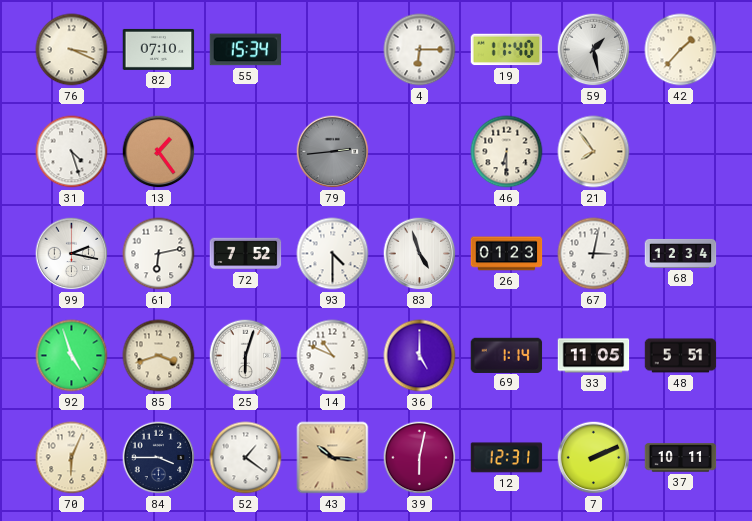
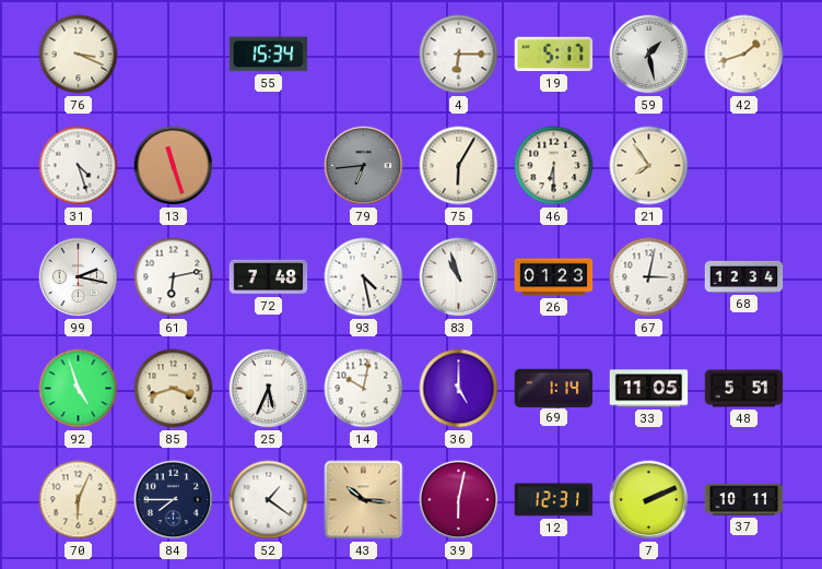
82: 07:10 -> none
19: 11:40 -> 5:17
42: 1:37 -> 1:42
13: 1:24 -> 11:27
79: 2:44 -> 6:44
75: none -> 6:05
72: 7:52 -> 7:48
93: 4:30 -> 4:28
83: 4:57 -> 10:57
25: 6:03 -> 5:34
14: 10:49 -> 10:02
84: 3:45 -> 7:45
